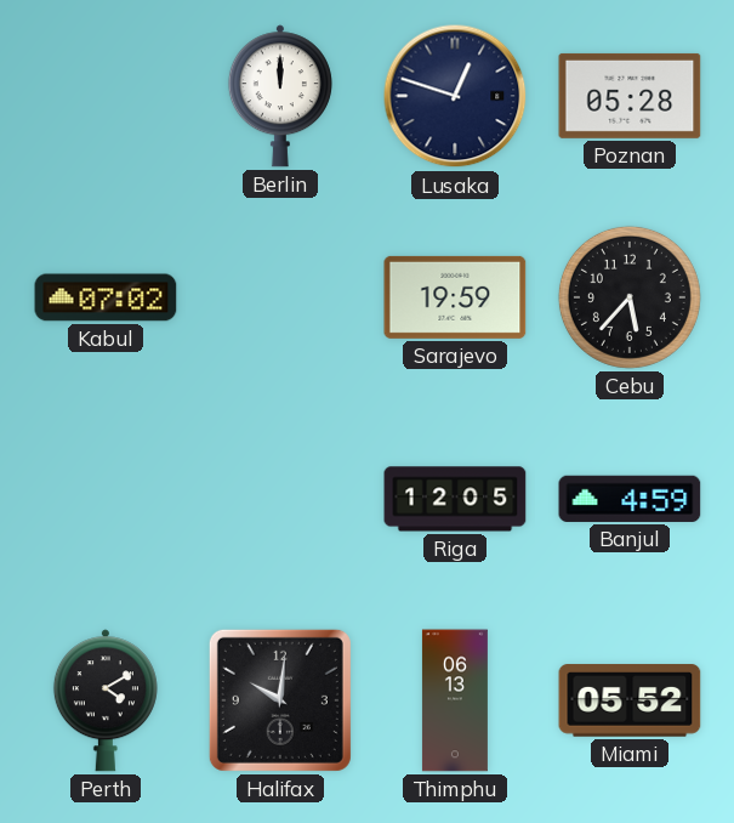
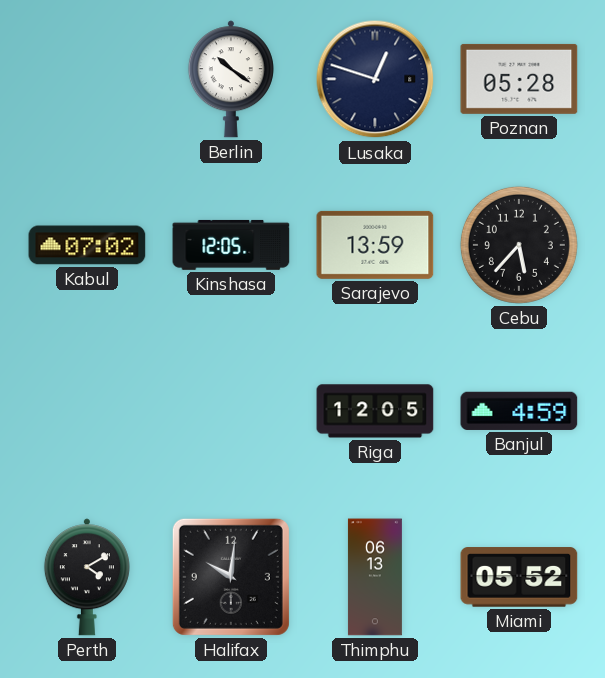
Berlin: 12:00 -> 10:21
Kinshasa: none -> 12:05
Sarajevo: 19:59 -> 13:59
